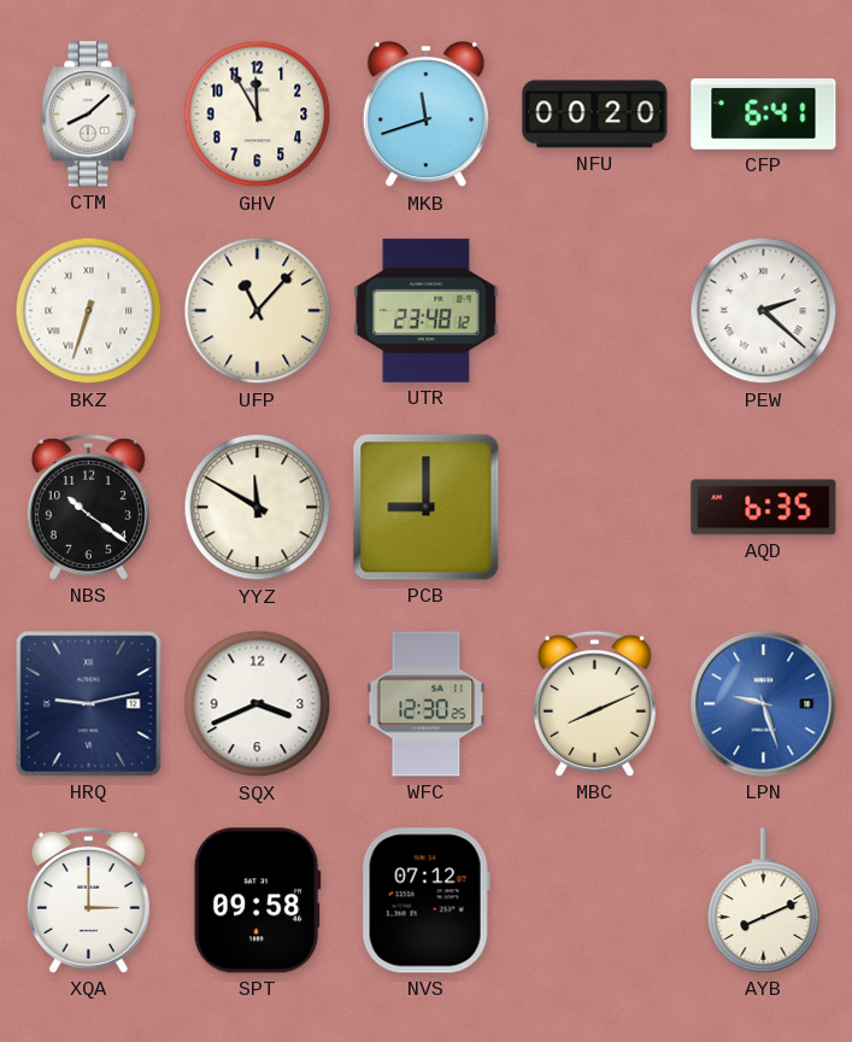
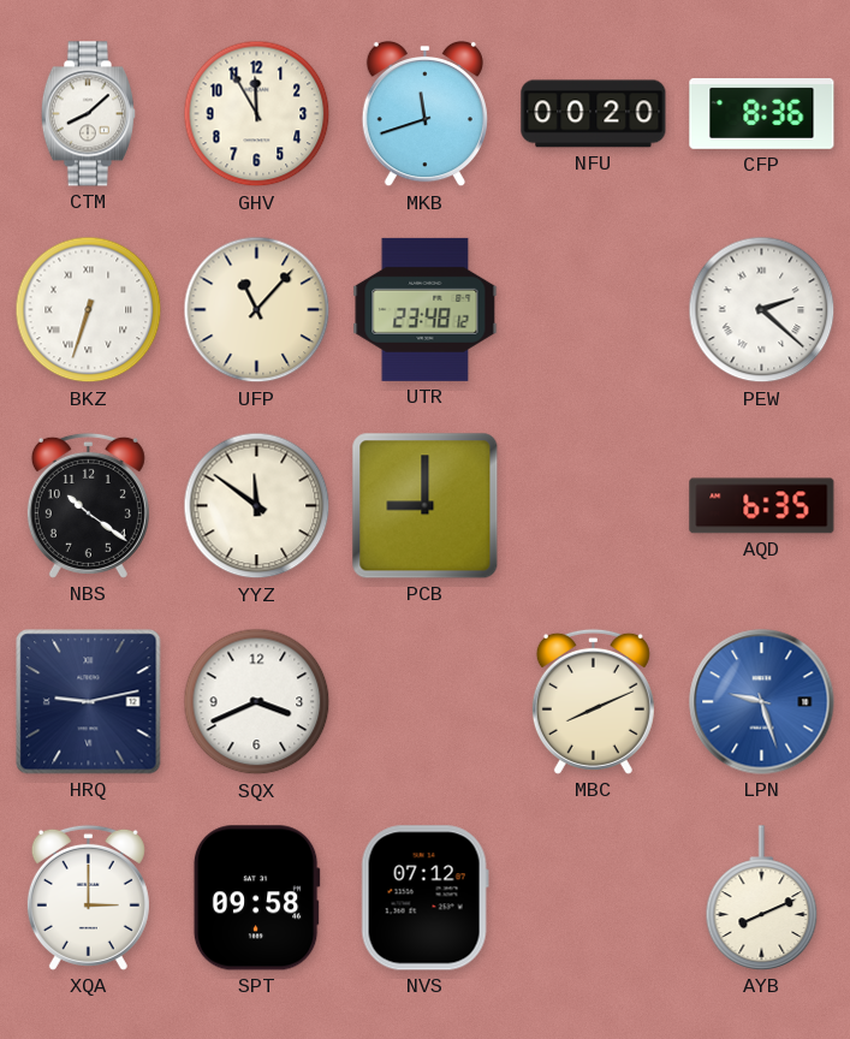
CFP: 6:41 -> 8:36
YYZ: 11:50 -> 11:51
WFC: 12:30 -> none
